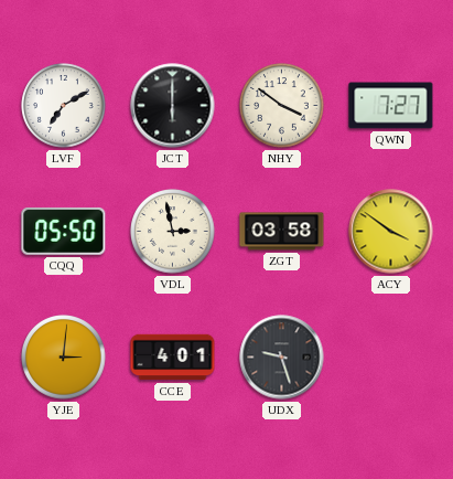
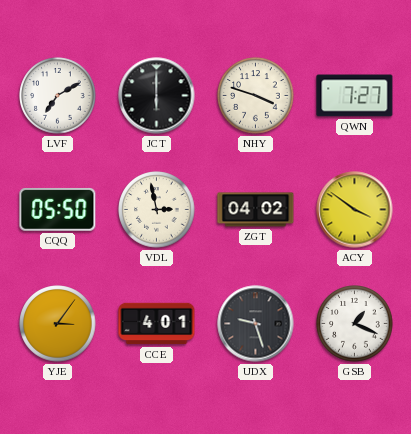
NHY: 3:51 -> 3:48
ZGT: 03:58 -> 04:02
YJE: 3:01 -> 3:06
GSB: none -> 1:19
